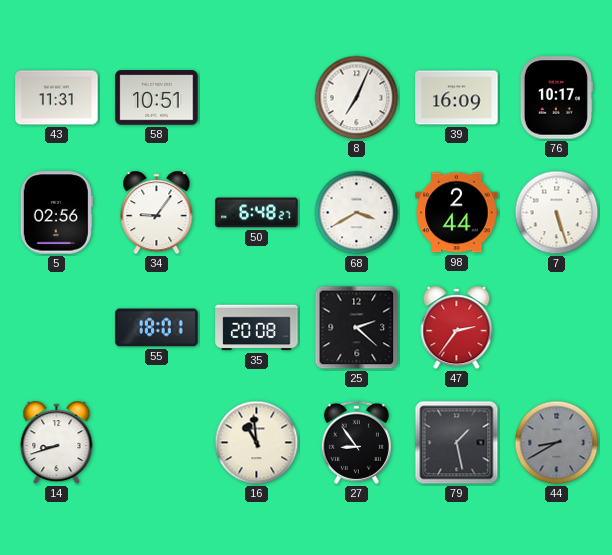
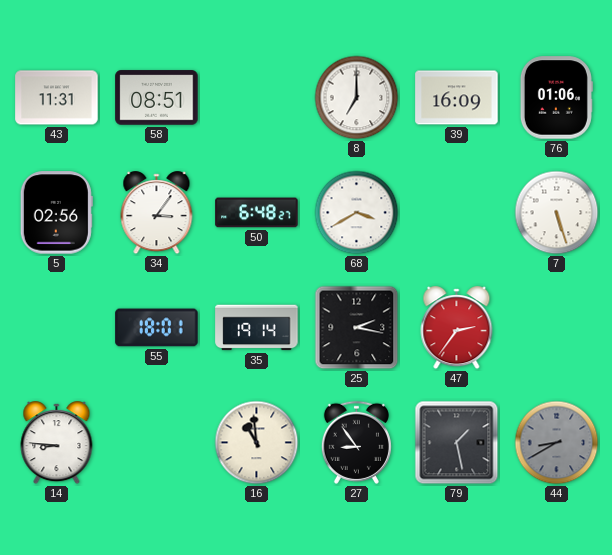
58: 10:51 -> 08:51
8: 7:04 -> 7:00
76: 10:17 -> 01:06
34: 9:06 -> 3:06
98: 2:44 -> none
35: 20:08 -> 19:14
25: 2:22 -> 2:17
14: 8:42 -> 8:46
